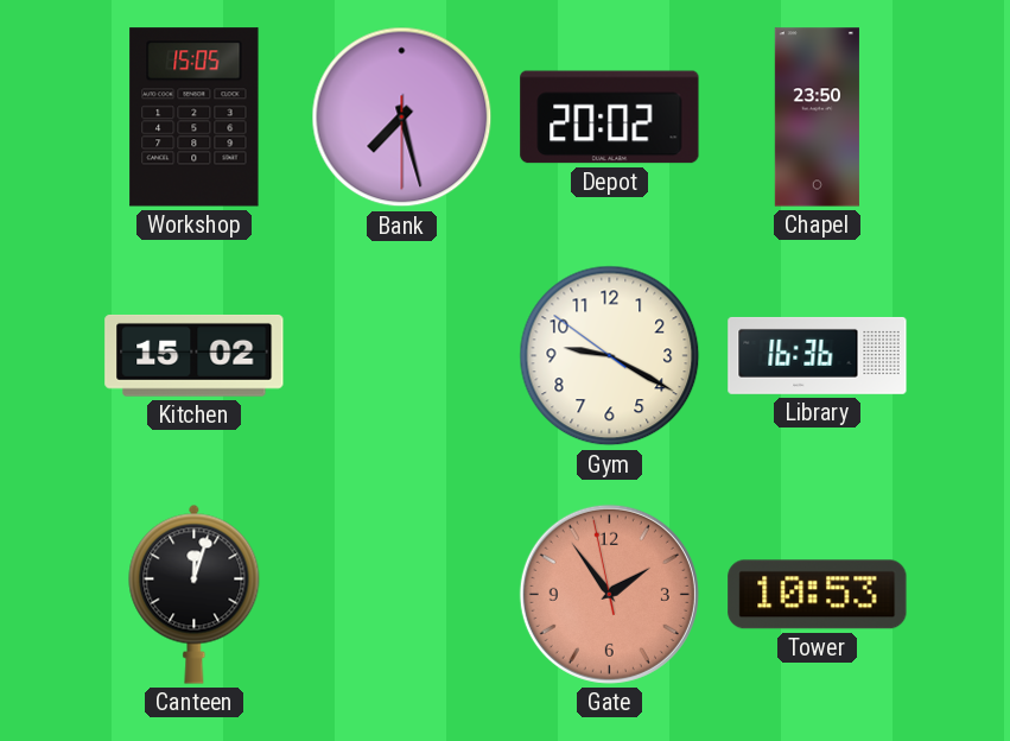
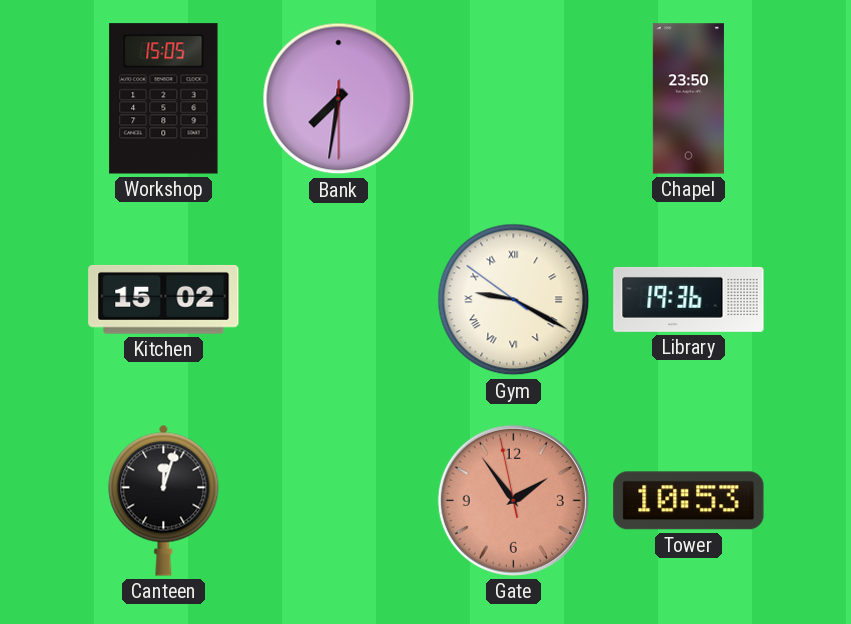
Bank: 7:27 -> 7:31
Depot: 20:02 -> none
Gym numerals: Arabic -> Roman
Library: 16:36 -> 19:36
